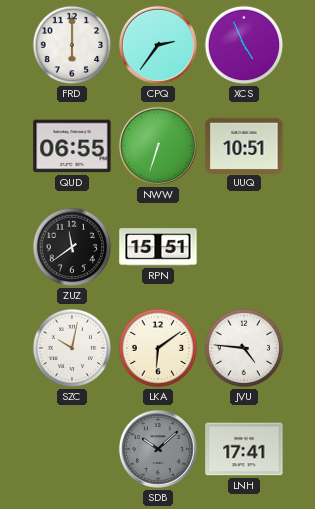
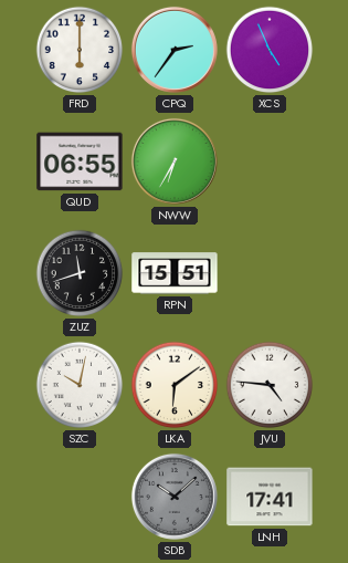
NWW: 6:33 -> 6:35
UUQ: 10:51 -> none
ZUZ: 11:39 -> 11:42
